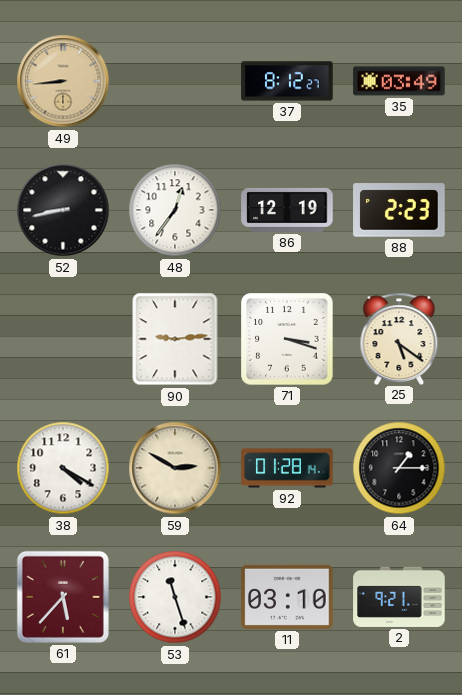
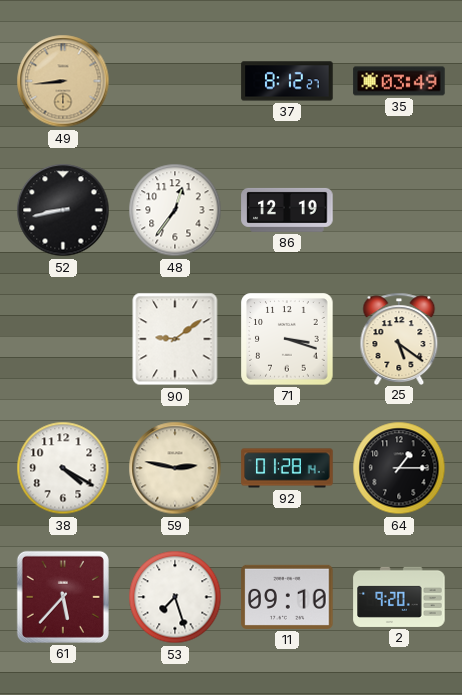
88: 2:23 -> none
90: 9:14 -> 9:09
59: 2:50 -> 2:47
53: 11:27 -> 7:27
11: 03:10 -> 09:10
2: 9:21 -> 9:20
